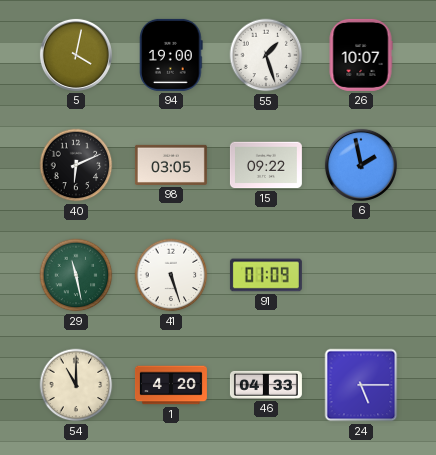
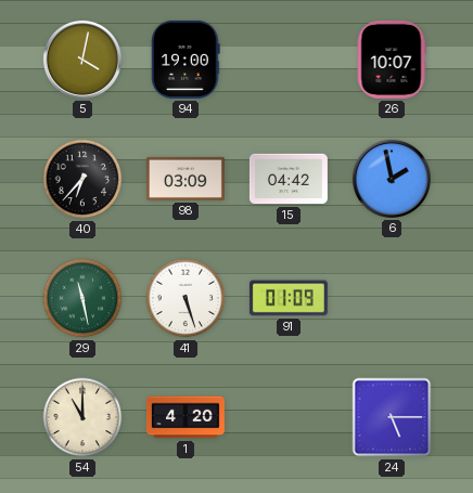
55: 1:27 -> none
40: 6:11 -> 6:37
98: 03:05 -> 03:09
15: 09:22 -> 04:42
46: 04:33 -> none
